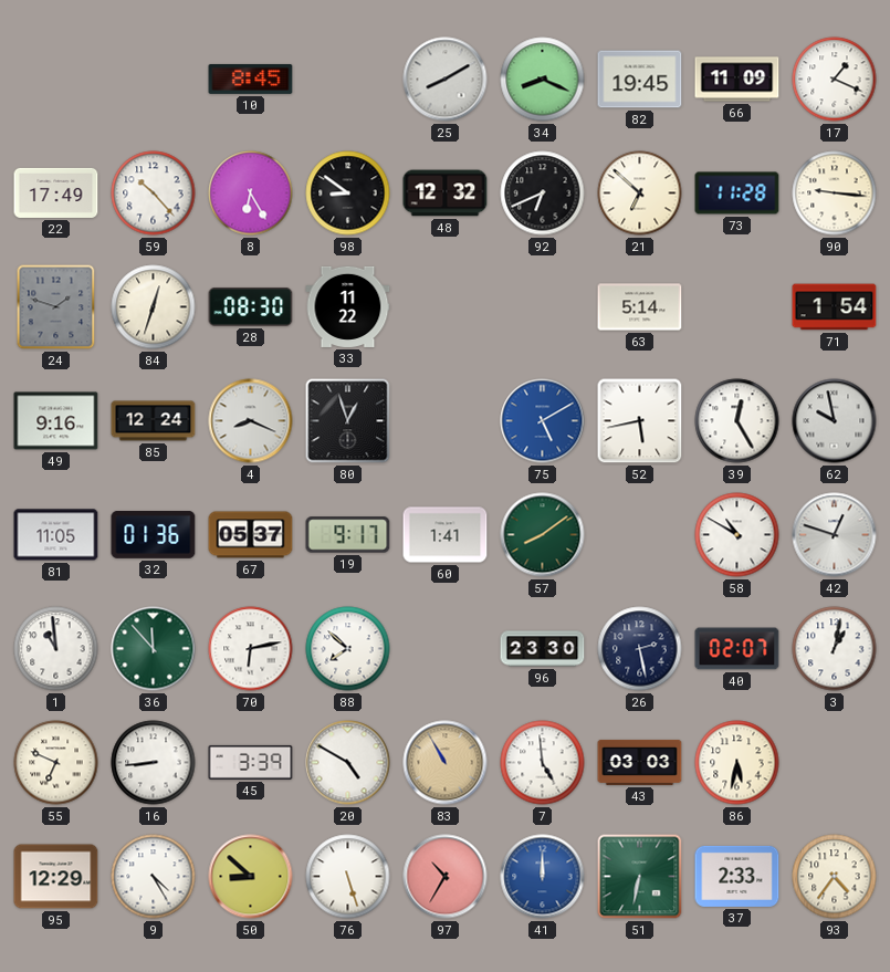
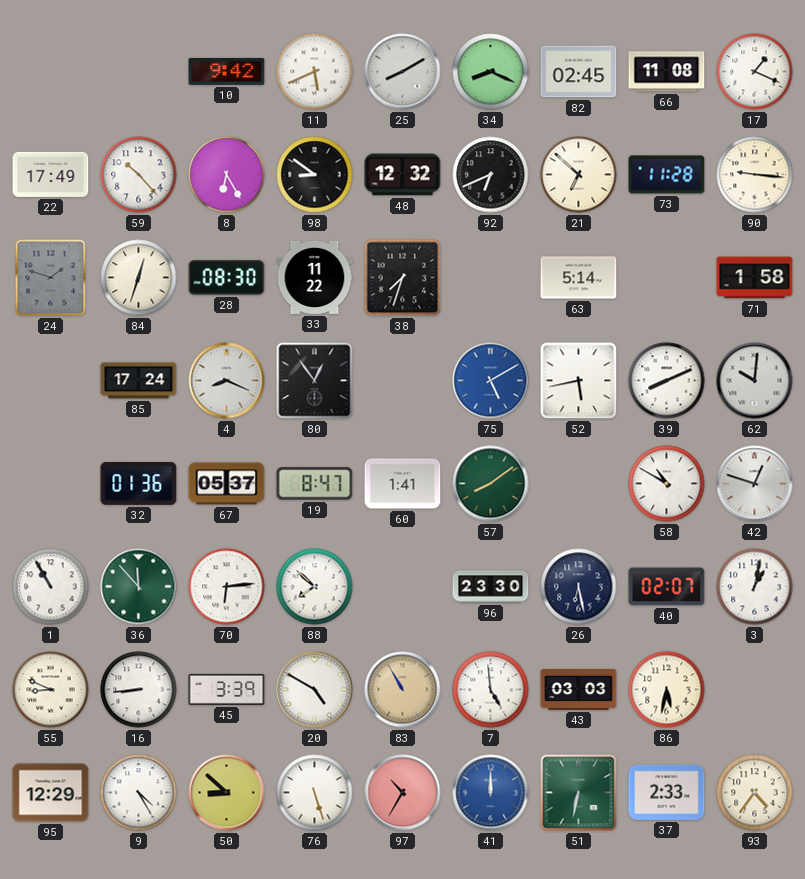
10: 8:45 -> 9:42
11: none -> 5:41
82: 19:45 -> 02:45
66: 11:09 -> 11:08
38: none -> 7:33
71: 1:54 -> 1:58
49: 9:16 -> none
85: 12:24 -> 17:24
80: 12:57 -> 12:54
39: 12:25 -> 8:11
62: 9:58 -> 10:01
81: 11:05 -> none
19: 9:17 -> 8:47
1: 10:59 -> 10:55
70: 6:13 -> 6:14
26: 2:28 -> 6:28
55: 6:49 -> 8:49
